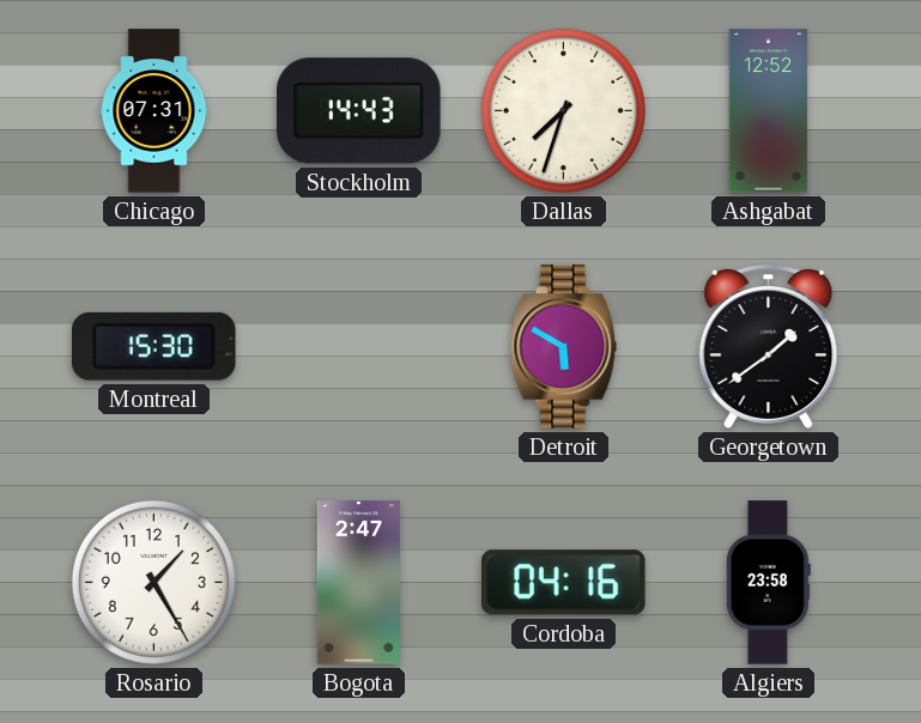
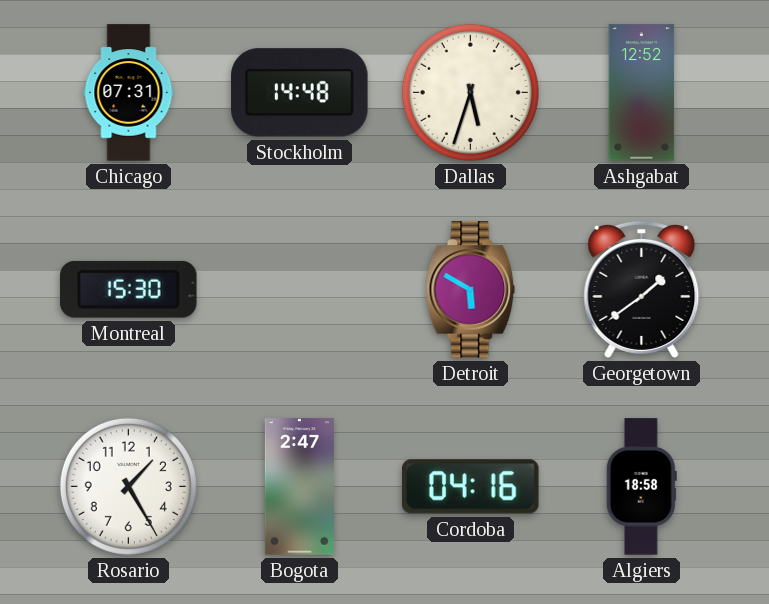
Stockholm: 14:43 -> 14:48
Dallas: 7:33 -> 5:33
Algiers: 23:58 -> 18:58
